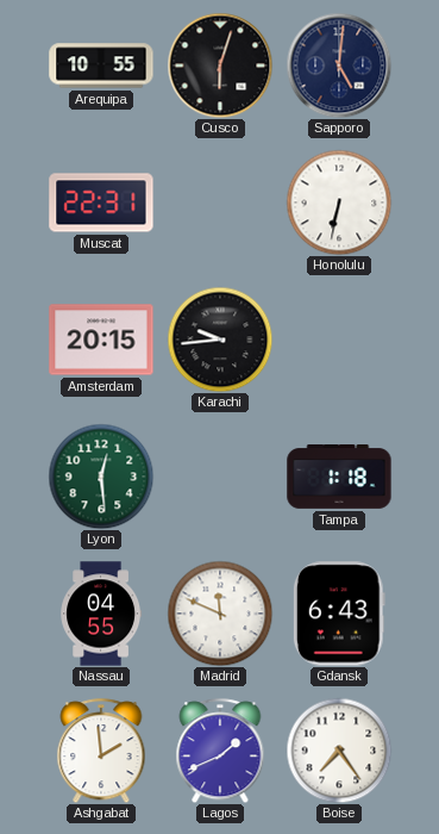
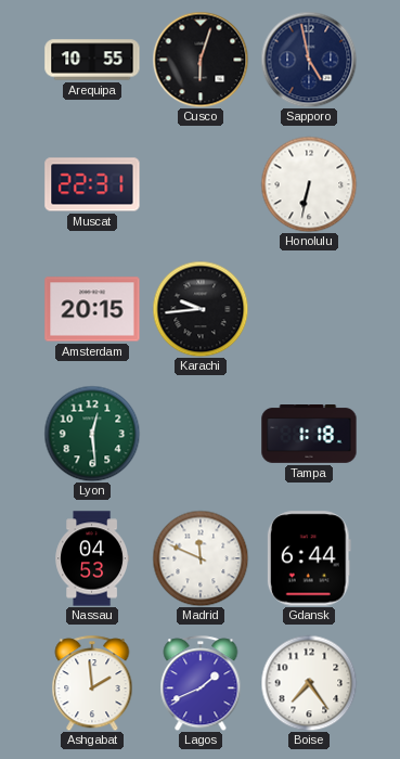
Sapporo: 5:01 -> 4:58
Nassau: 04:55 -> 04:53
Gdansk: 6:43 -> 6:44
